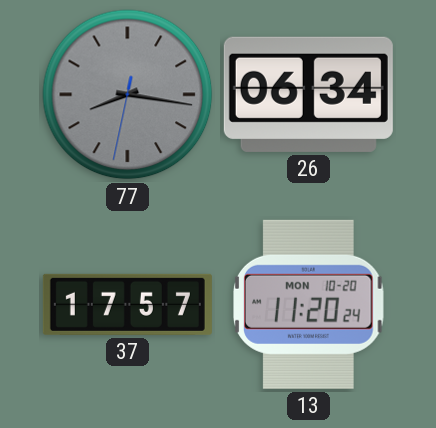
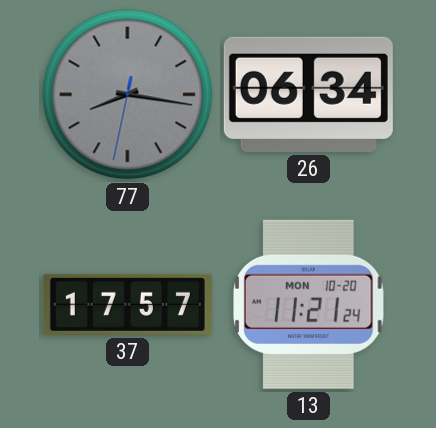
13: 11:20 -> 11:21
